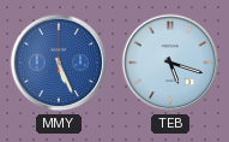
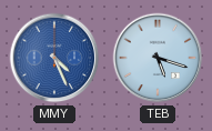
MMY: 5:26 -> 4:26
